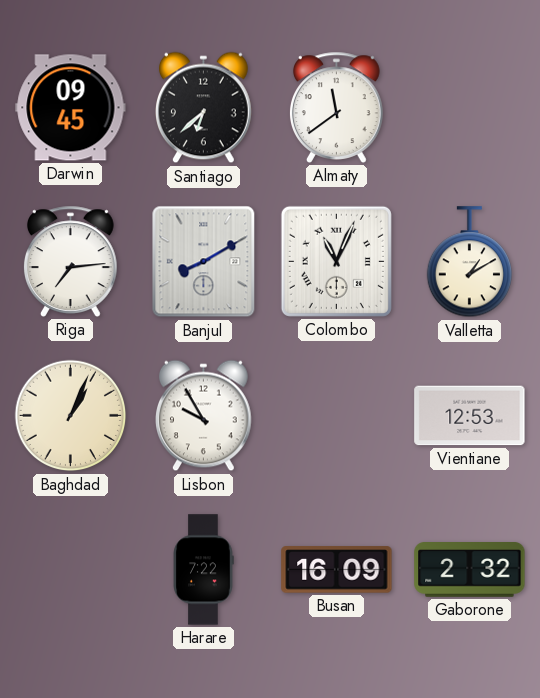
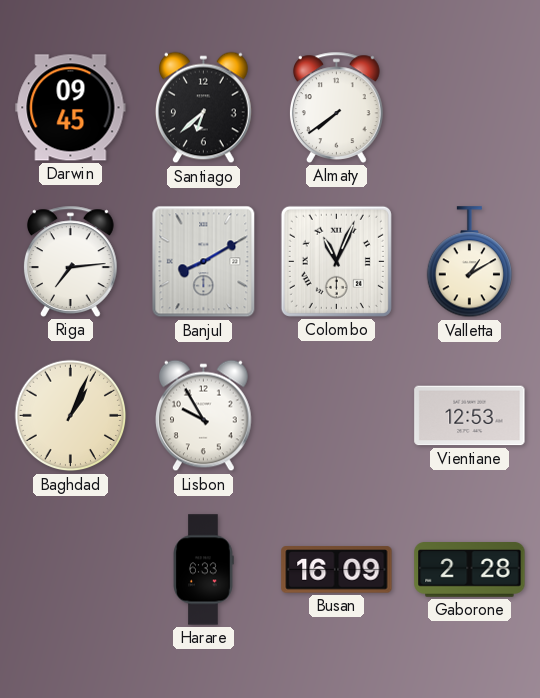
Almaty: 11:39 -> 7:39
Harare: 7:22 -> 6:33
Gaborone: 2:32 -> 2:28
